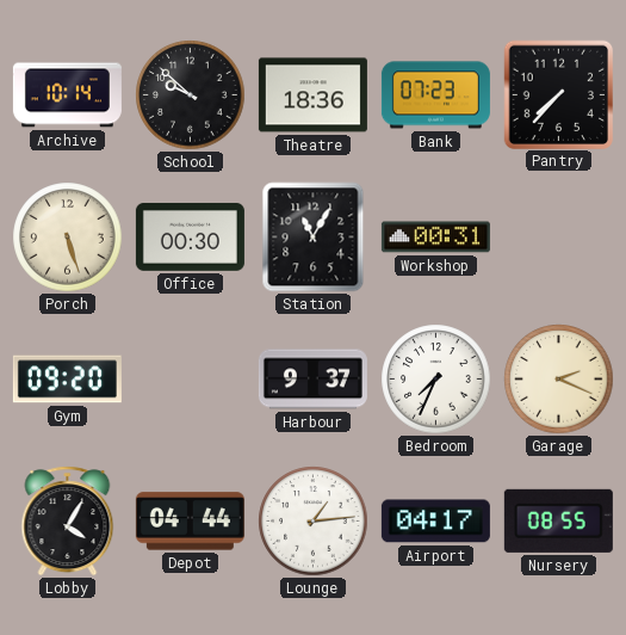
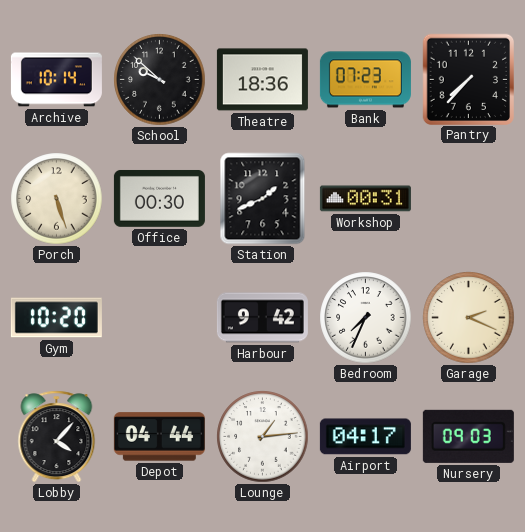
Station: 11:05 -> 1:41
Gym: 09:20 -> 10:20
Harbour: 9:37 -> 9:42
Lobby: 4:05 -> 4:07
Nursery: 08:55 -> 09:03
